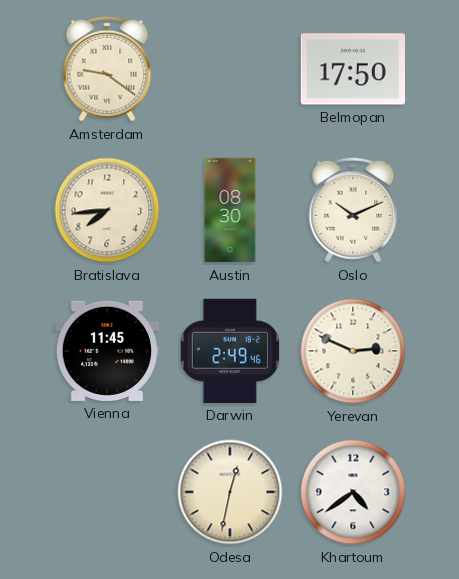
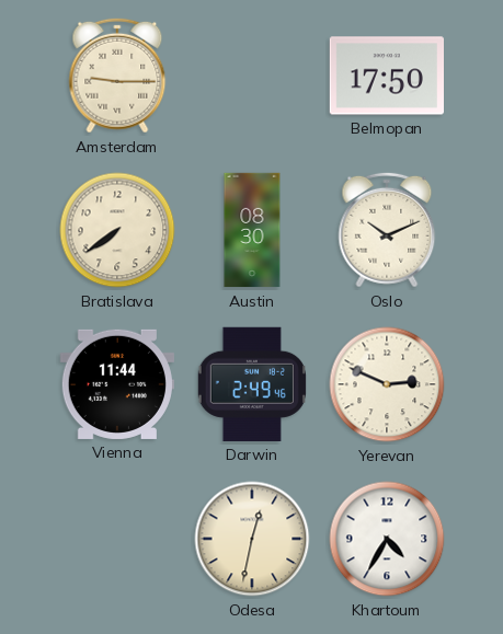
Amsterdam: 9:21 -> 9:15
Bratislava: 7:44 -> 7:39
Vienna: 11:45 -> 11:44
Khartoum: 4:39 -> 4:35
